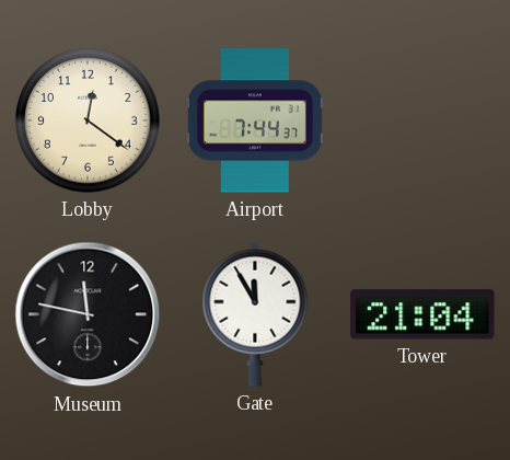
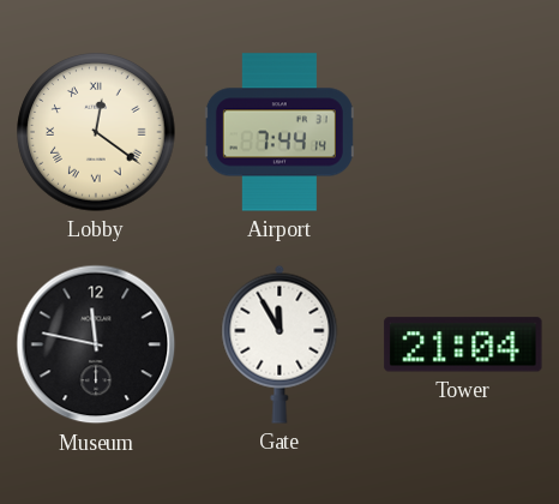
Lobby numerals: Arabic -> Roman
Airport: 7:44:37 -> 7:44:14
